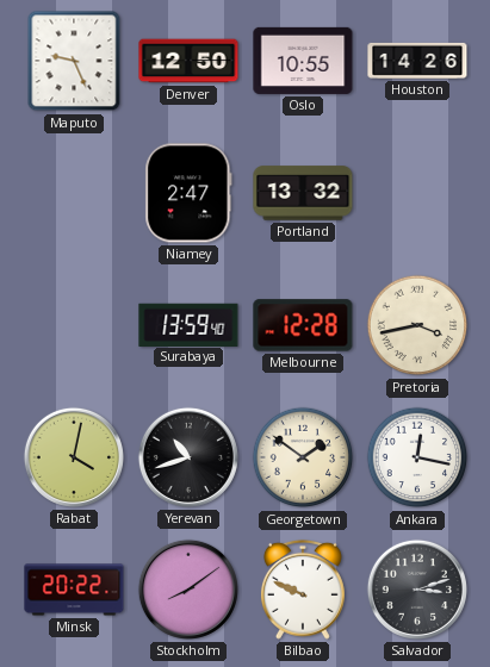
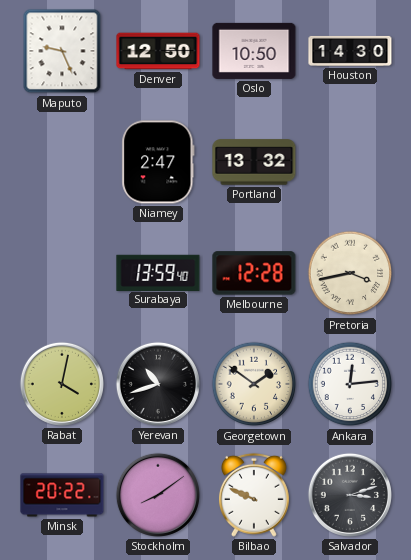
Oslo: 10:55 -> 10:50
Houston: 14:26 -> 14:30
Ankara: 12:17 -> 12:14
